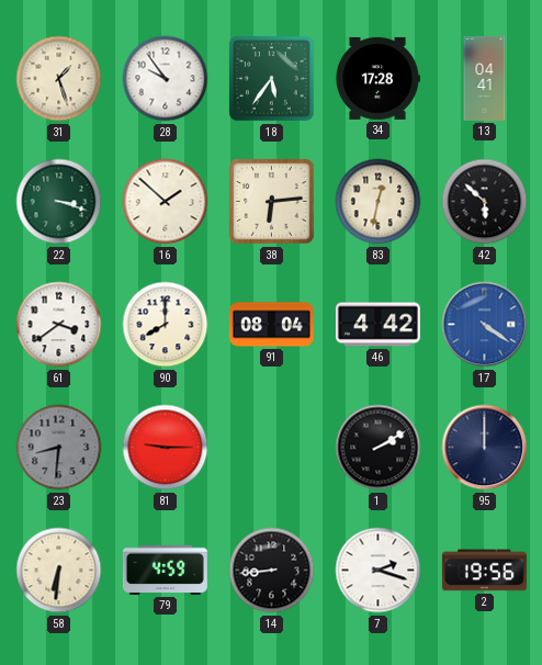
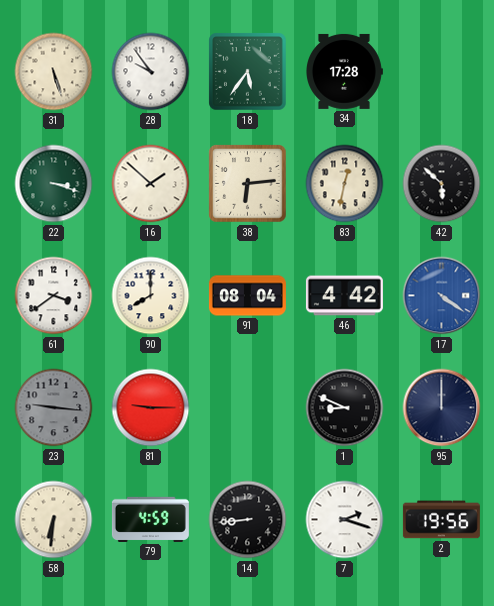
31: 1:27 -> 5:27
13: 04:41 -> none
23: 8:31 -> 9:16
1: 2:10 -> 8:49
